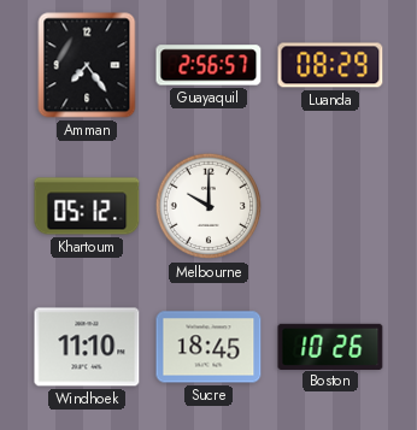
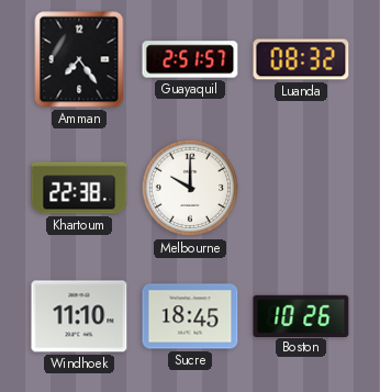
Guayaquil: 2:56 -> 2:51
Luanda: 08:29 -> 08:32
Khartoum: 05:12 -> 22:38
